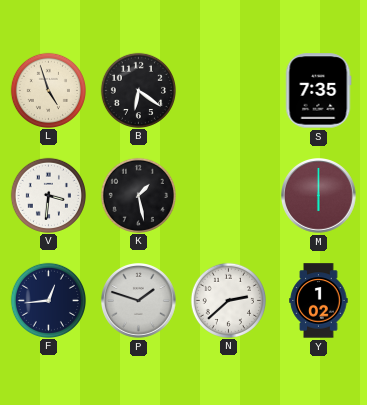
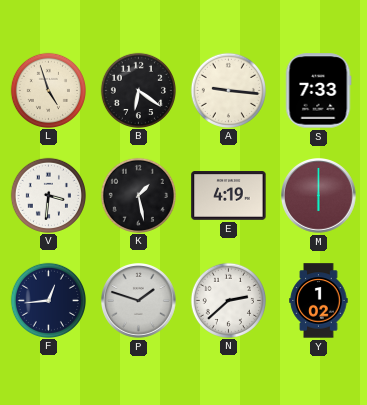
A: none -> 9:16
S: 7:35 -> 7:33
E: none -> 4:19
